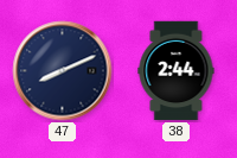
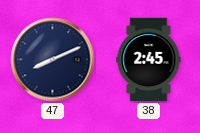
38: 2:44 -> 2:45
